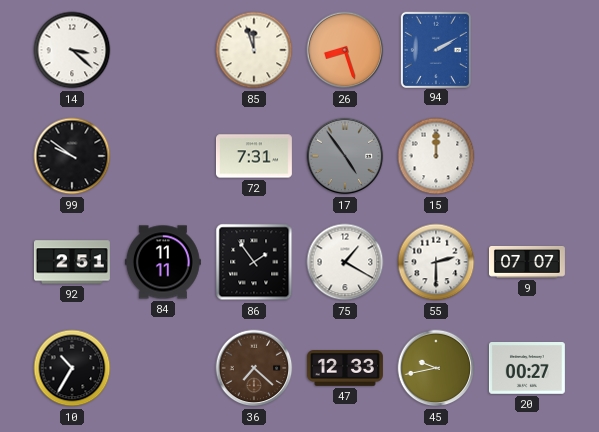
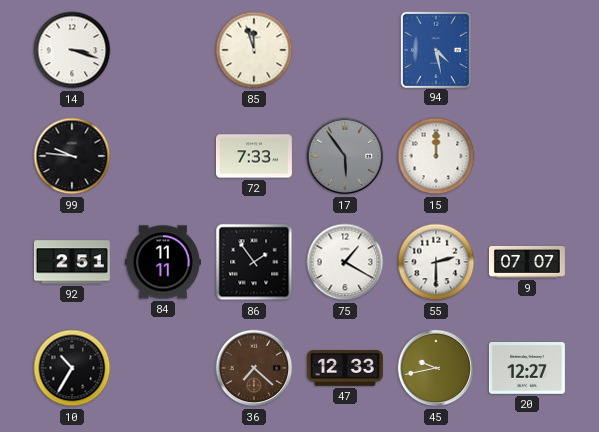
14: 3:22 -> 3:18
26: 8:27 -> none
94: 2:10 -> 4:28
99: 9:51 -> 9:46
72: 7:31 -> 7:33
17: 4:54 -> 5:54
20: 00:27 -> 12:27
